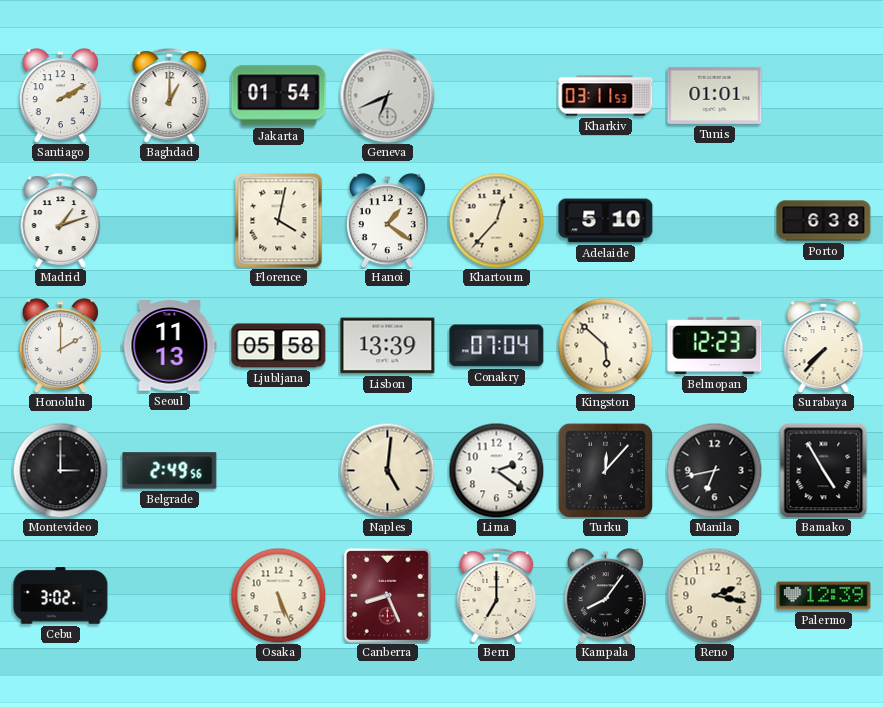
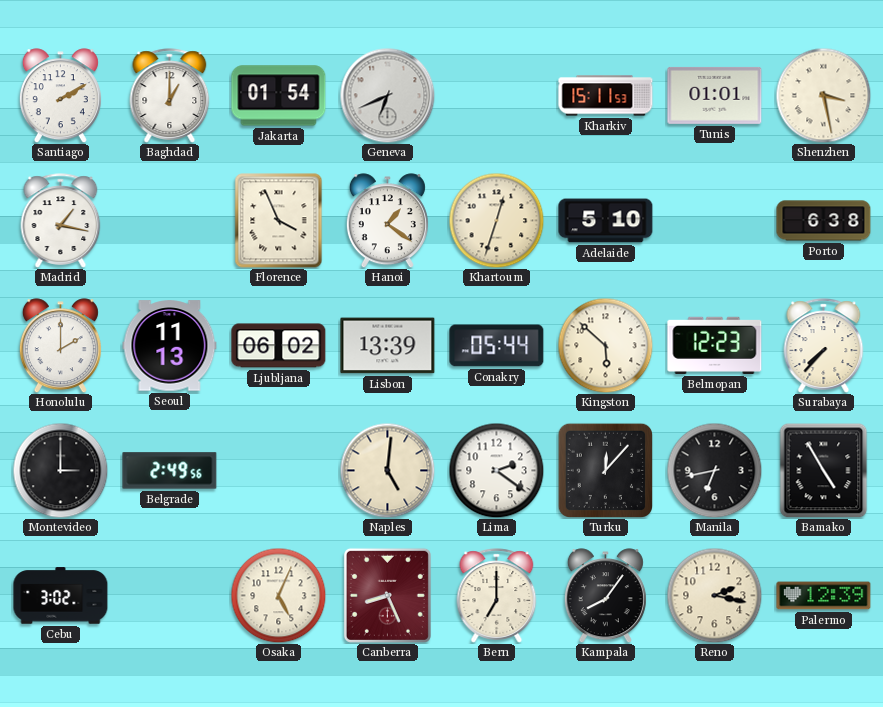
Kharkiv: 03:11 -> 15:11
Shenzhen: none -> 3:28
Madrid: 1:12 -> 1:17
Florence: 4:02 -> 3:56
Khartoum: 12:37 -> 12:33
Ljubljana: 05:58 -> 06:02
Conakry: 07:04 -> 05:44
Osaka: 5:26 -> 5:04
